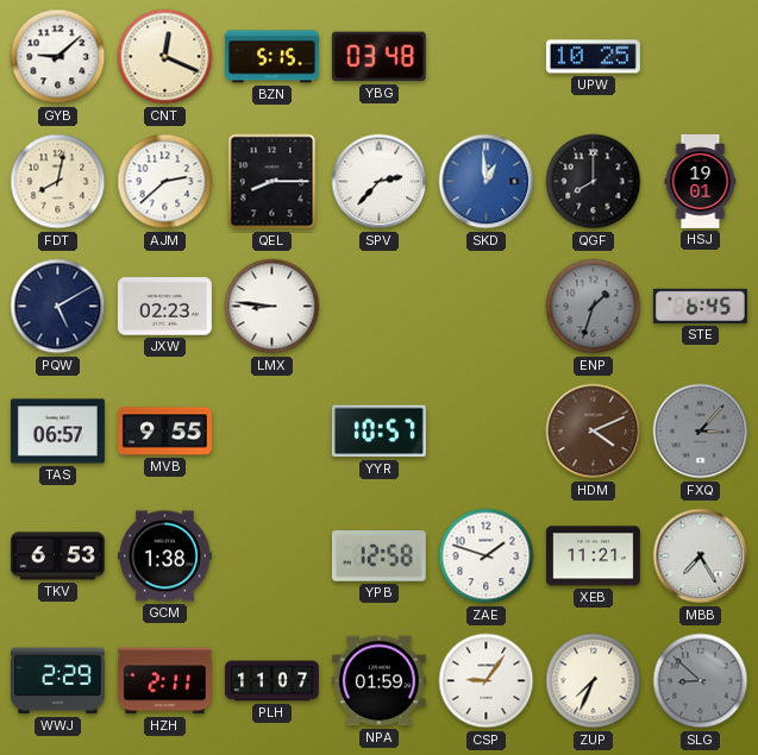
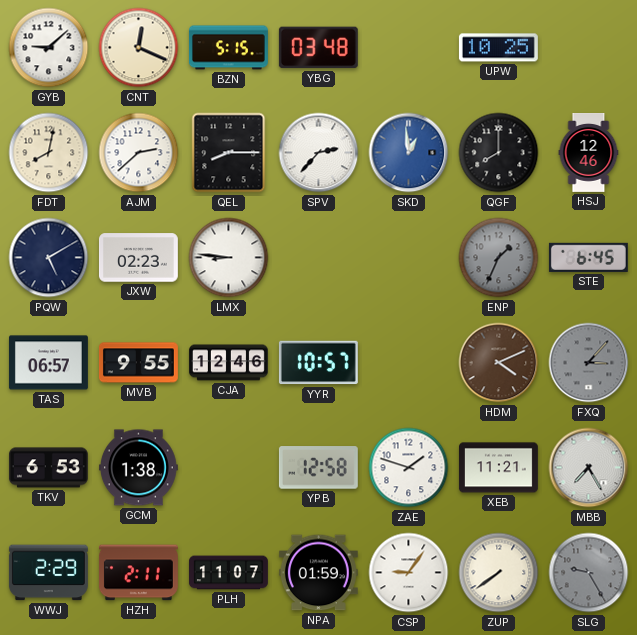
HSJ: 19:01 -> 12:46
ENP: 1:33 -> 1:34
CJA: none -> 12:46
ZUP: 7:34 -> 7:39
SLG: 8:52 -> 9:25
